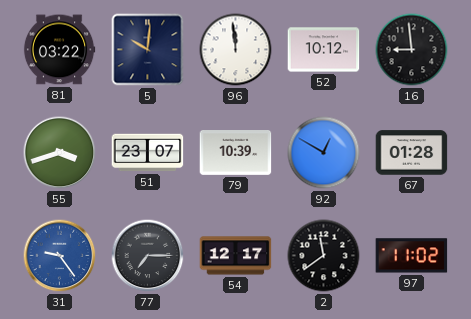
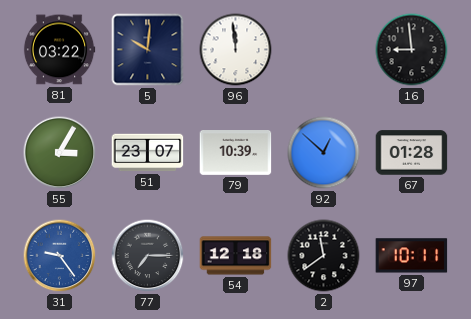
52: 10:12 -> none
55: 3:42 -> 3:05
92: 12:50 -> 12:52
54: 12:17 -> 12:18
97: 11:02 -> 10:11
